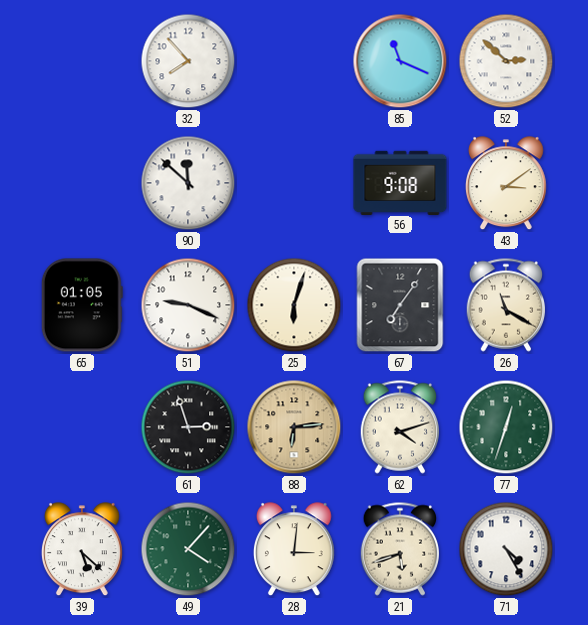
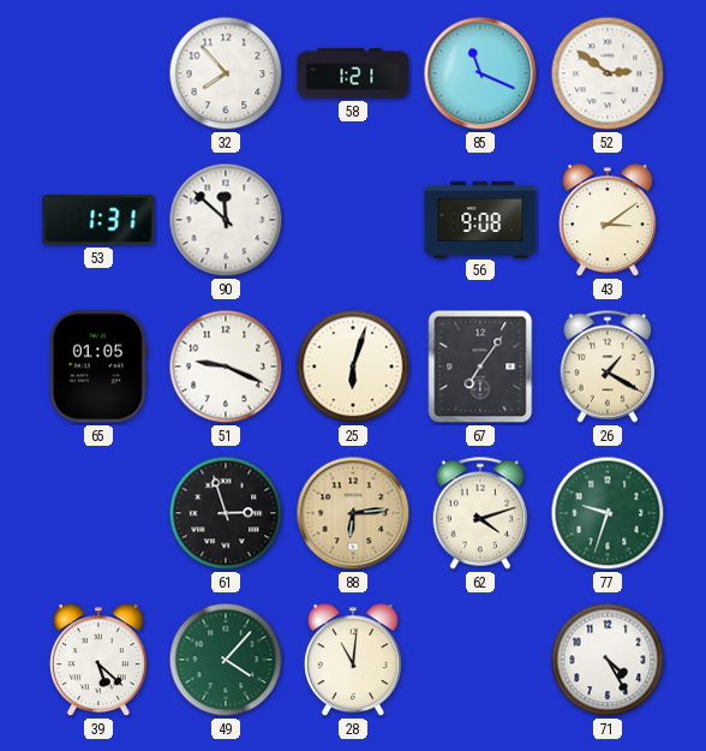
58: none -> 1:21
52: 2:52 -> 2:51
53: none -> 1:31
26: 11:20 -> 1:20
77: 12:33 -> 9:33
28: 3:01 -> 11:01
21: 5:42 -> none
